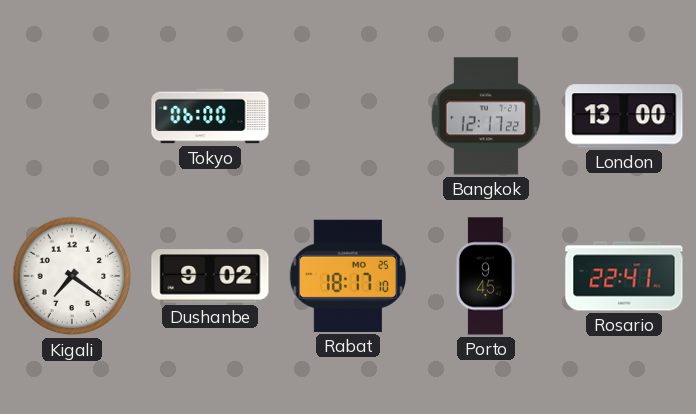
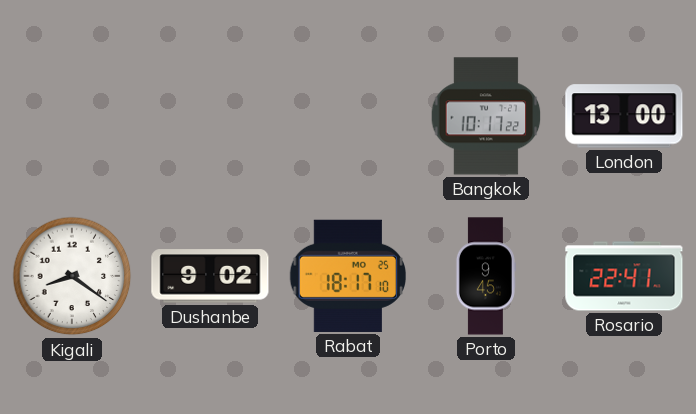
Tokyo: 06:00 -> none
Bangkok: 12:17 -> 10:17
Kigali: 7:21 -> 8:21
